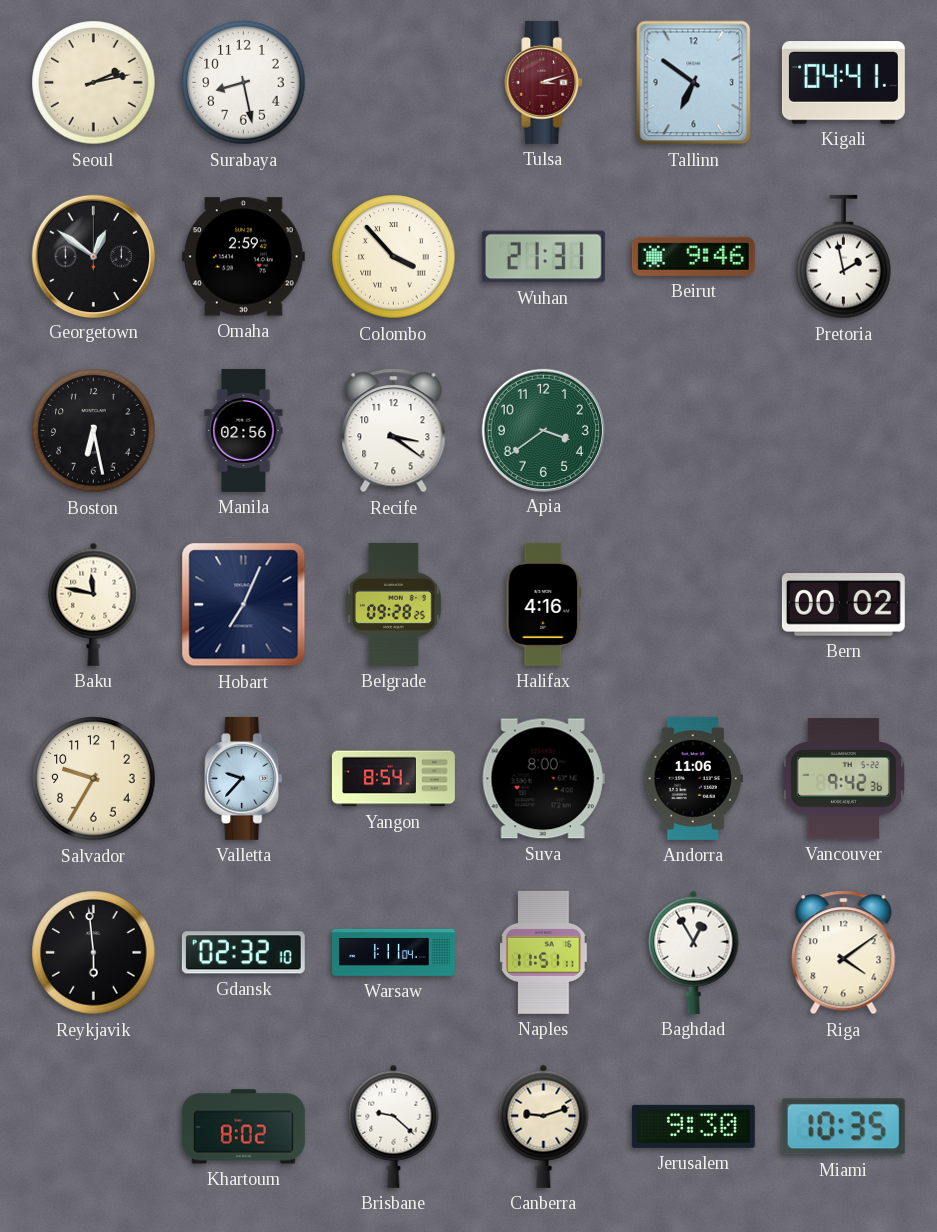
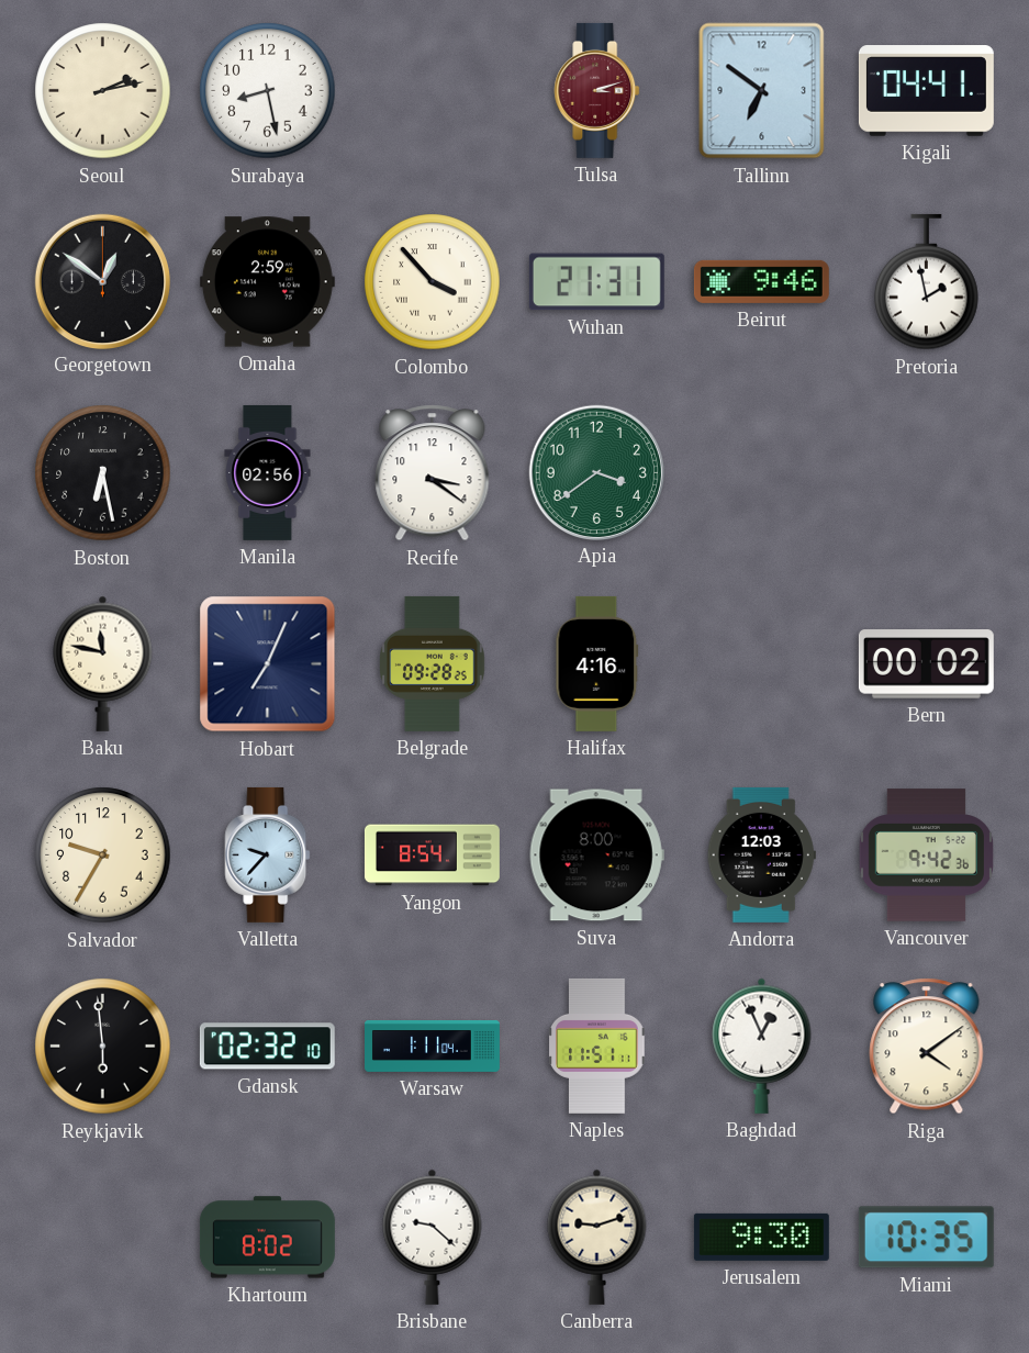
Andorra: 11:06 -> 12:03
Baghdad: 12:55 -> 12:56
